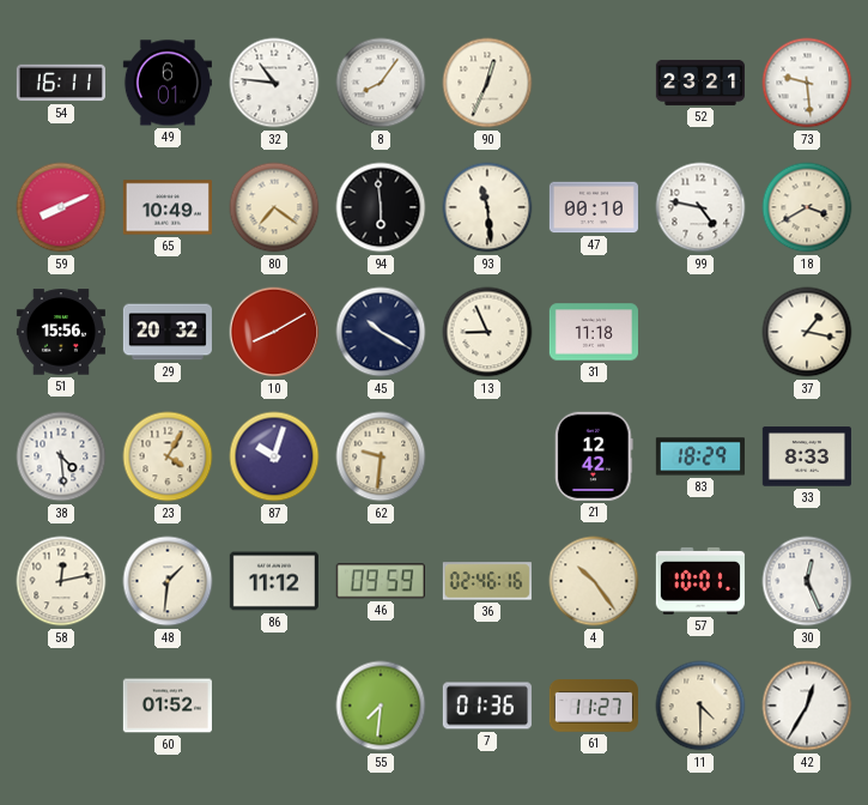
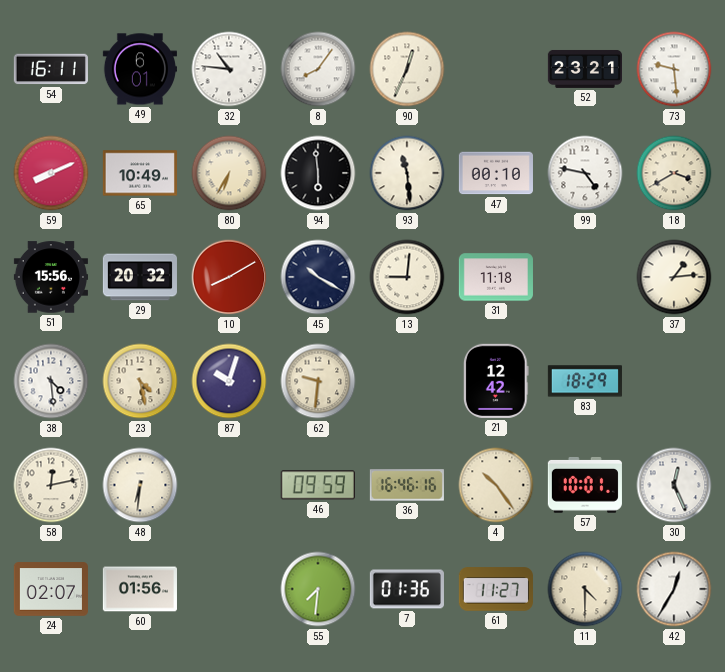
80: 7:21 -> 6:35
13: 8:56 -> 9:01
37: 1:17 -> 1:14
23: 4:05 -> 4:28
33: 8:33 -> none
48: 1:31 -> 6:31
86: 11:12 -> none
36: 02:46 -> 16:46
24: none -> 02:07
60: 01:52 -> 01:56
